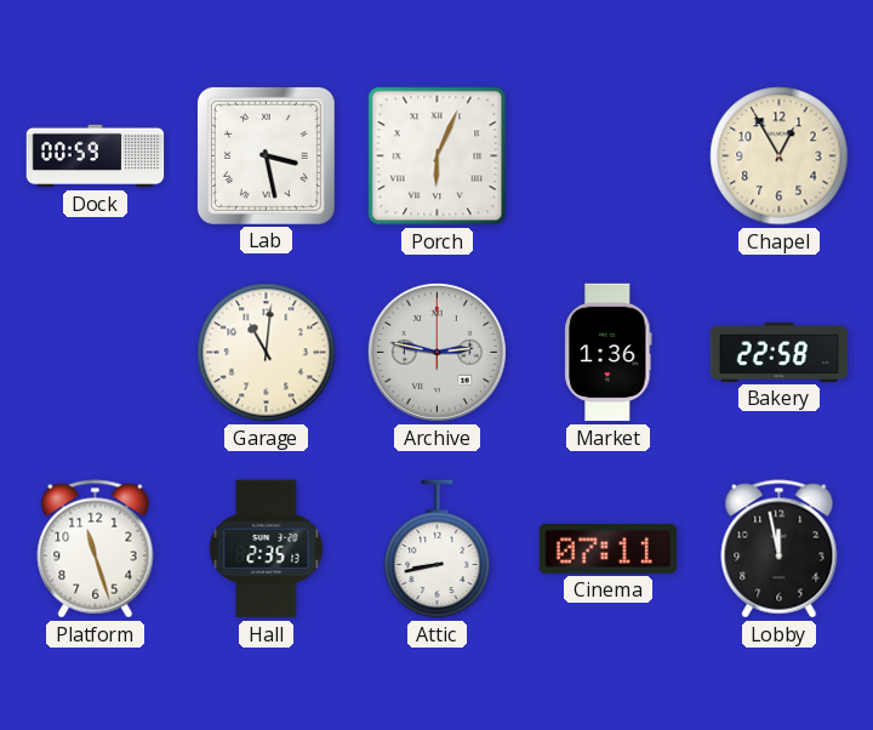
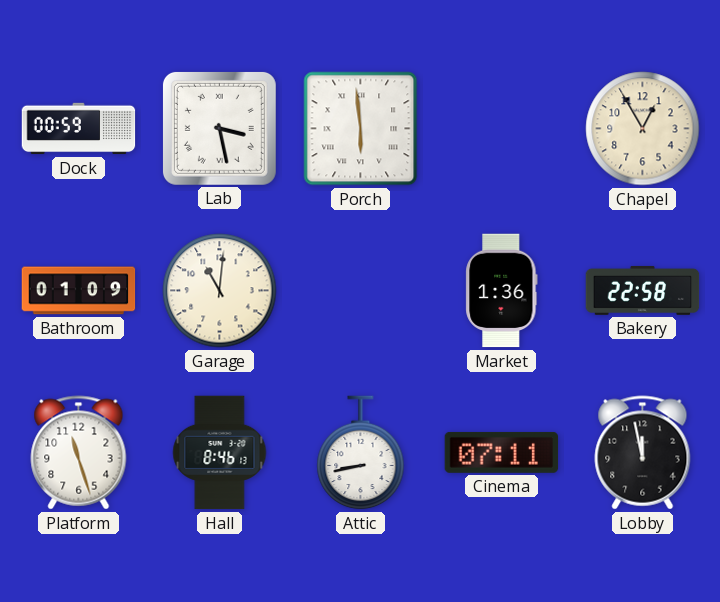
Porch: 6:04 -> 5:59
Bathroom: none -> 01:09
Archive: 2:47 -> none
Hall: 2:35 -> 8:46
